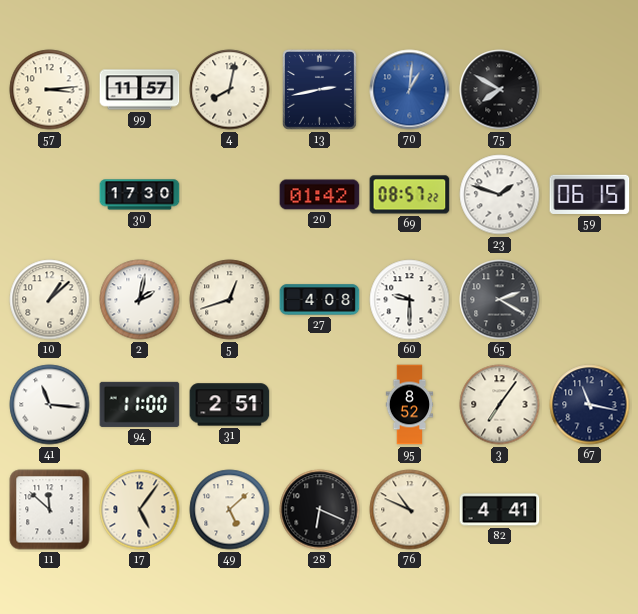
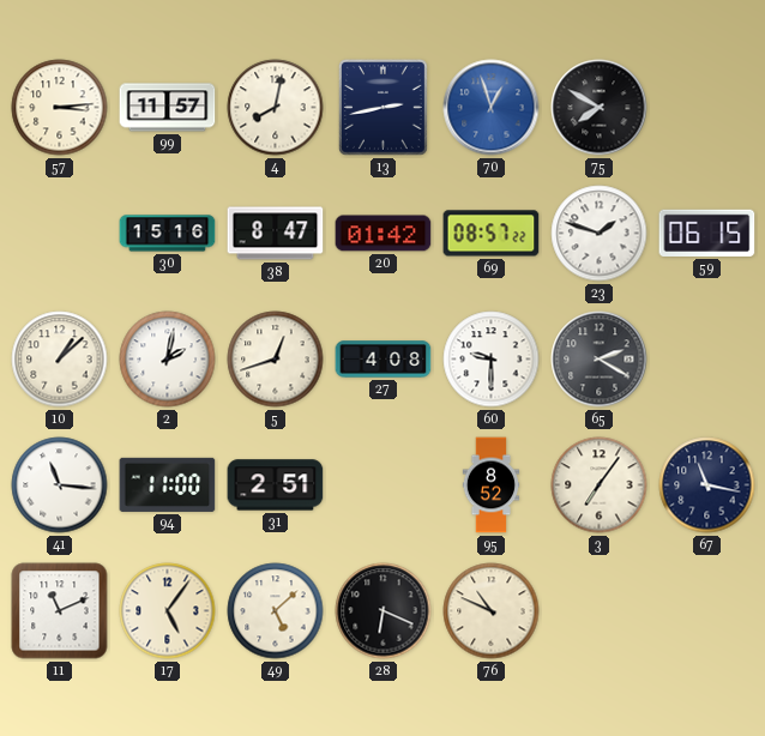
70: 1:01 -> 12:57
30: 17:30 -> 15:16
38: none -> 8:47
11: 11:52 -> 11:11
82: 4:41 -> none
